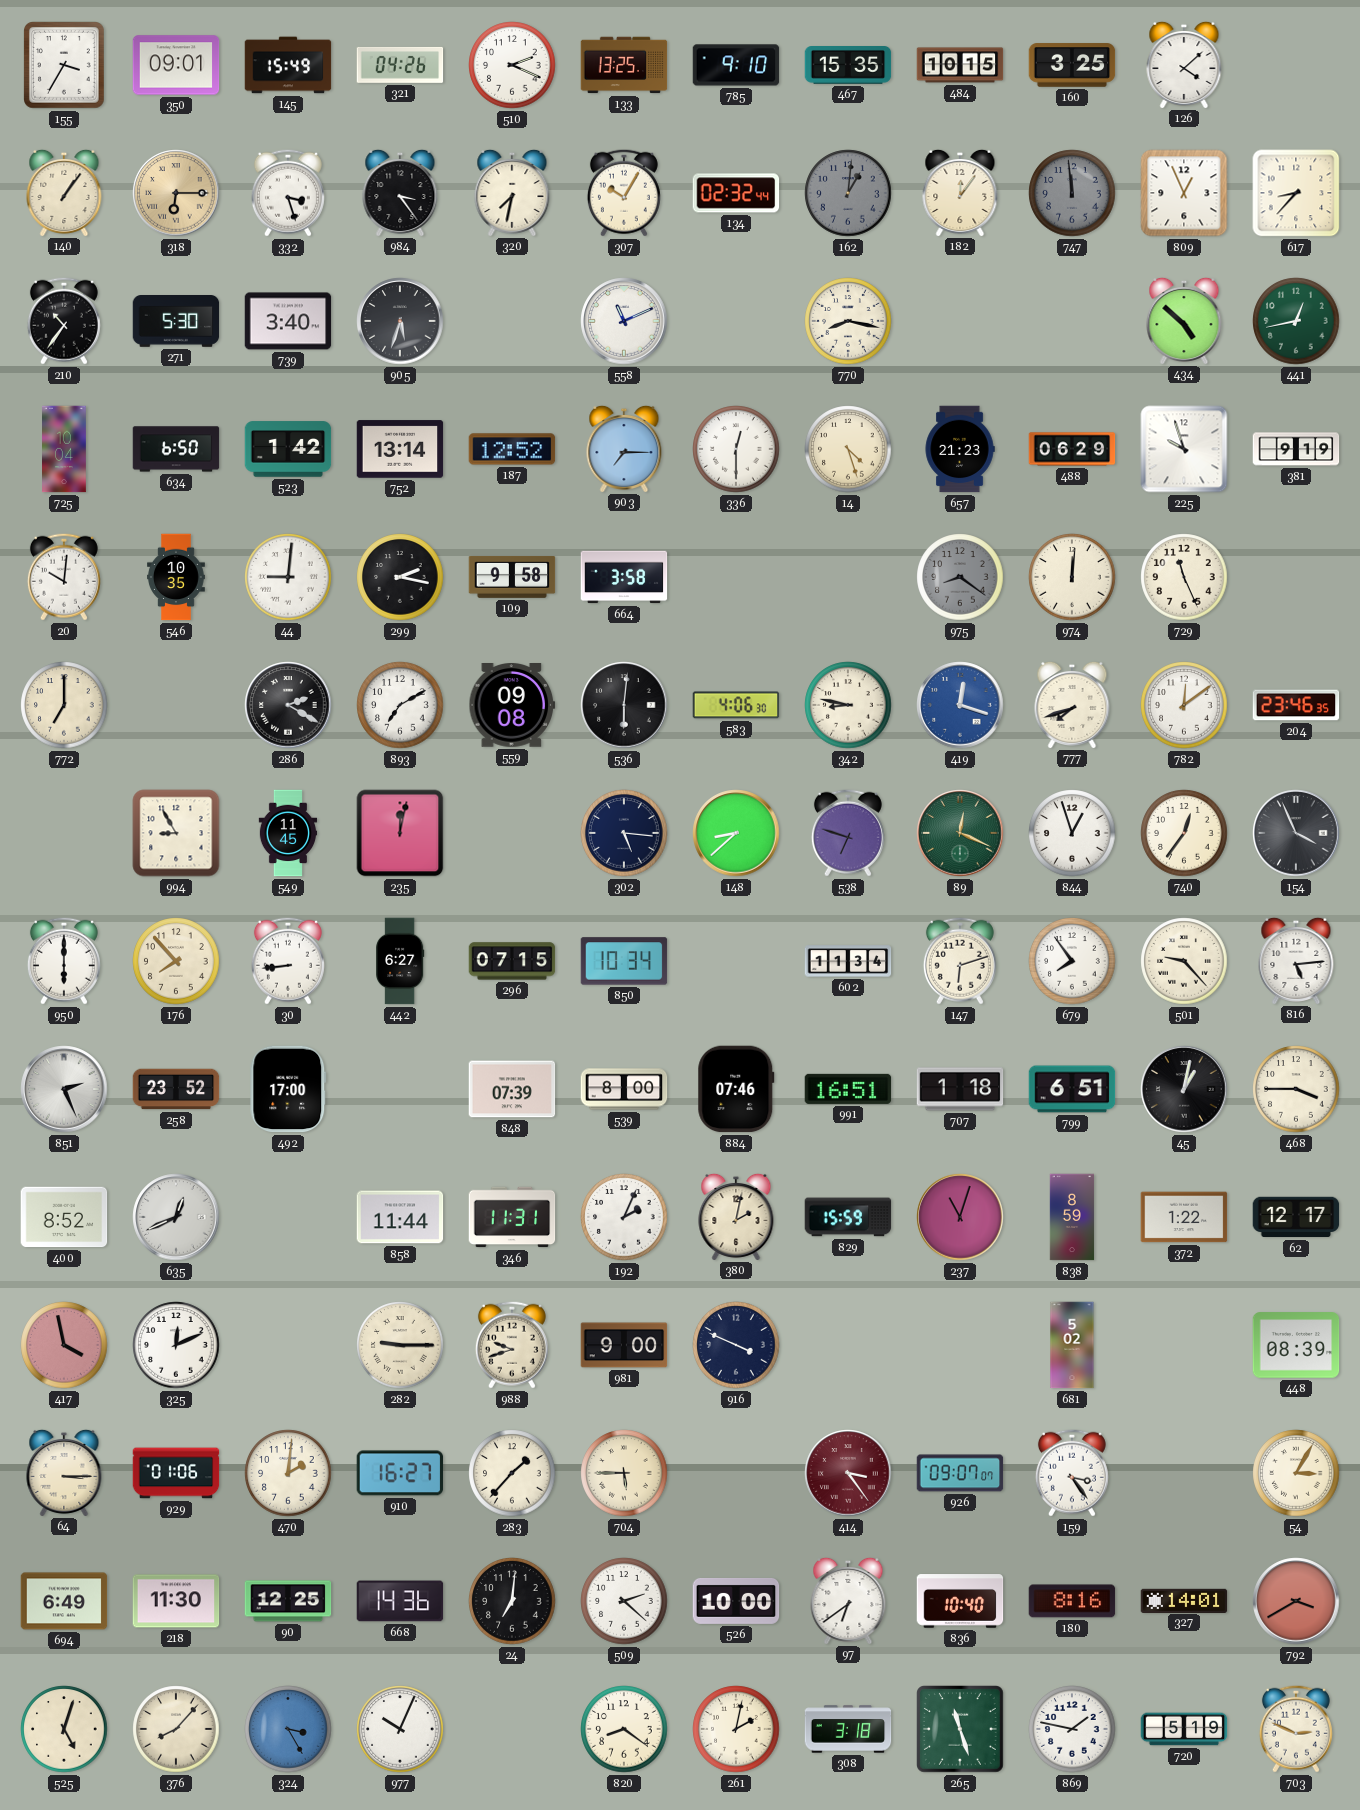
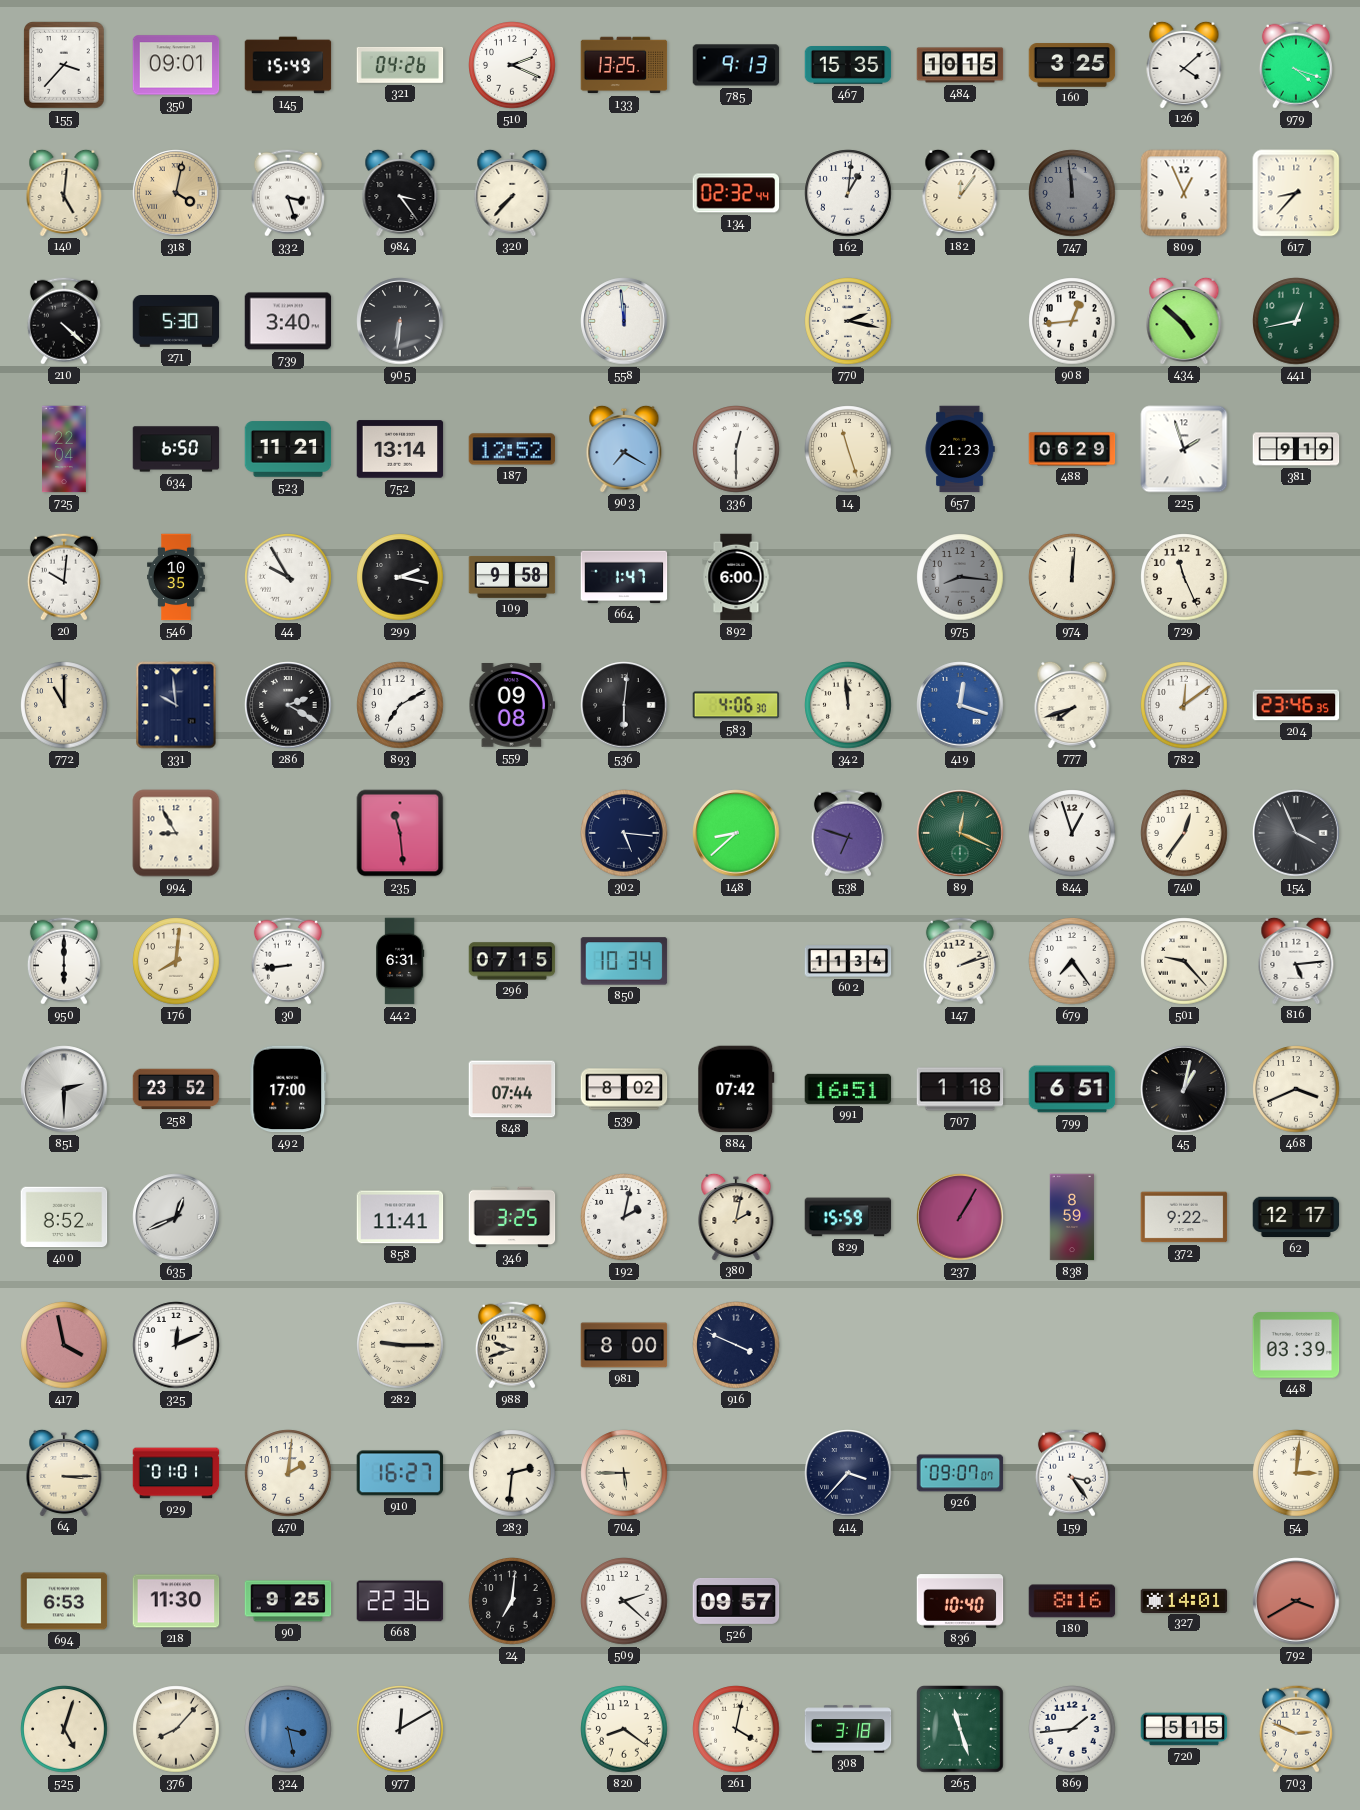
155: 3:35 -> 3:37
785: 9:10 -> 9:13
979: none -> 4:18
140: 1:06 -> 5:01
318: 6:15 -> 4:02
320: 7:32 -> 7:37
307: 10:05 -> none
162 dial: grey -> white
210: 10:36 -> 4:22
905: 5:33 -> 6:31
558: 11:11 -> 11:59
770: 8:17 -> 2:17
908: none -> 12:44
725: 10:04 -> 22:04
523: 1:42 -> 11:21
903: 7:15 -> 7:20
14: 4:27 -> 11:27
225: 9:57 -> 1:57
44: 9:01 -> 9:55
664: 3:58 -> 1:47
892: none -> 6:00
975: 8:21 -> 8:16
772: 7:00 -> 11:00
331: none -> 9:59
342: 8:47 -> 11:59
549: 11:45 -> none
235: 12:02 -> 11:29
176: 7:53 -> 8:01
442: 6:27 -> 6:31
147: 6:12 -> 2:12
679: 7:54 -> 7:24
851: 2:26 -> 2:30
848: 07:39 -> 07:44
539: 8:00 -> 8:02
884: 07:46 -> 07:42
468: 3:45 -> 3:41
858: 11:44 -> 11:41
346: 11:31 -> 3:25
192: 2:04 -> 2:02
237: 11:03 -> 1:05
372: 1:22 -> 9:22
981: 9:00 -> 8:00
681: 5:02 -> none
448: 08:39 -> 03:39
929: 01:06 -> 01:01
283: 1:37 -> 2:31
414: 3:24 -> 3:37
414 dial: burgundy -> navy
54: 3:05 -> 3:01
694: 6:49 -> 6:53
90: 12:25 -> 9:25
668: 14:36 -> 22:36
526: 10:00 -> 09:57
97: 6:39 -> none
324: 3:25 -> 3:28
977: 10:04 -> 12:10
261: 2:02 -> 4:02
869: 1:47 -> 1:44
720: 5:19 -> 5:15
